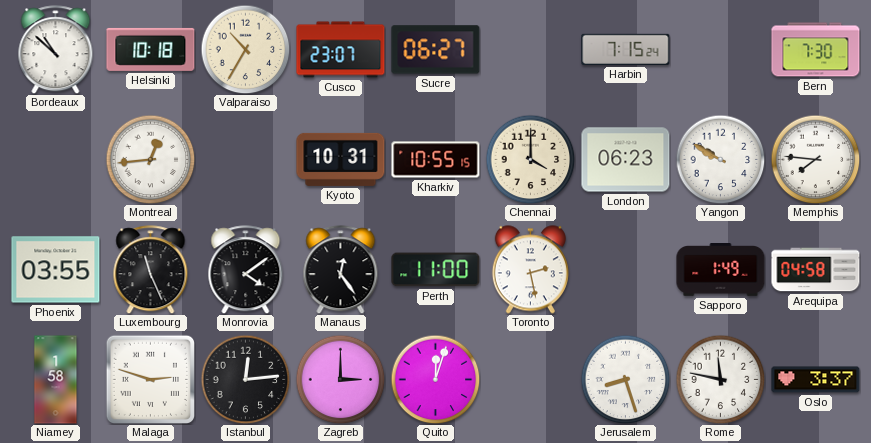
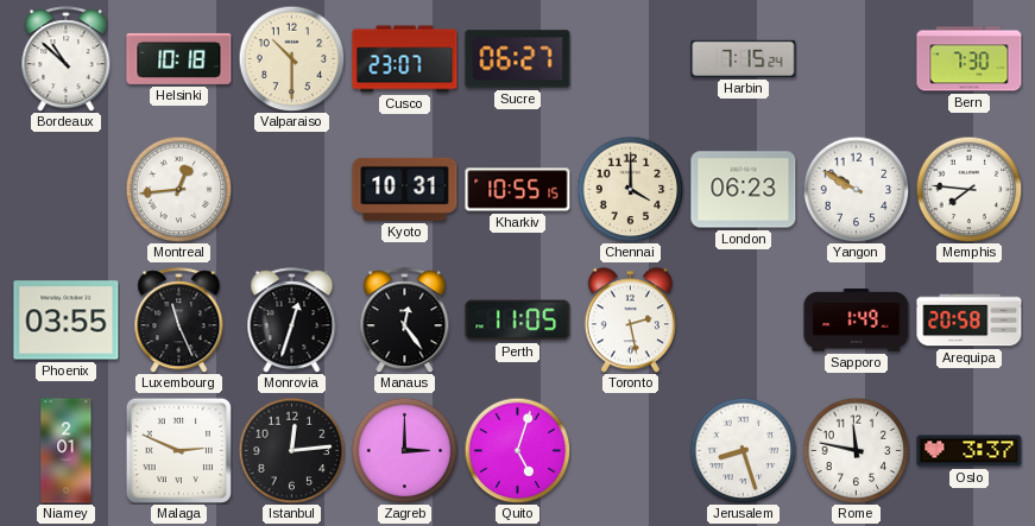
Valparaiso: 10:35 -> 10:30
Monrovia: 4:09 -> 12:33
Perth: 11:00 -> 11:05
Arequipa: 04:58 -> 20:58
Niamey: 1:58 -> 2:01
Malaga: 2:48 -> 2:49
Quito: 12:03 -> 5:03
